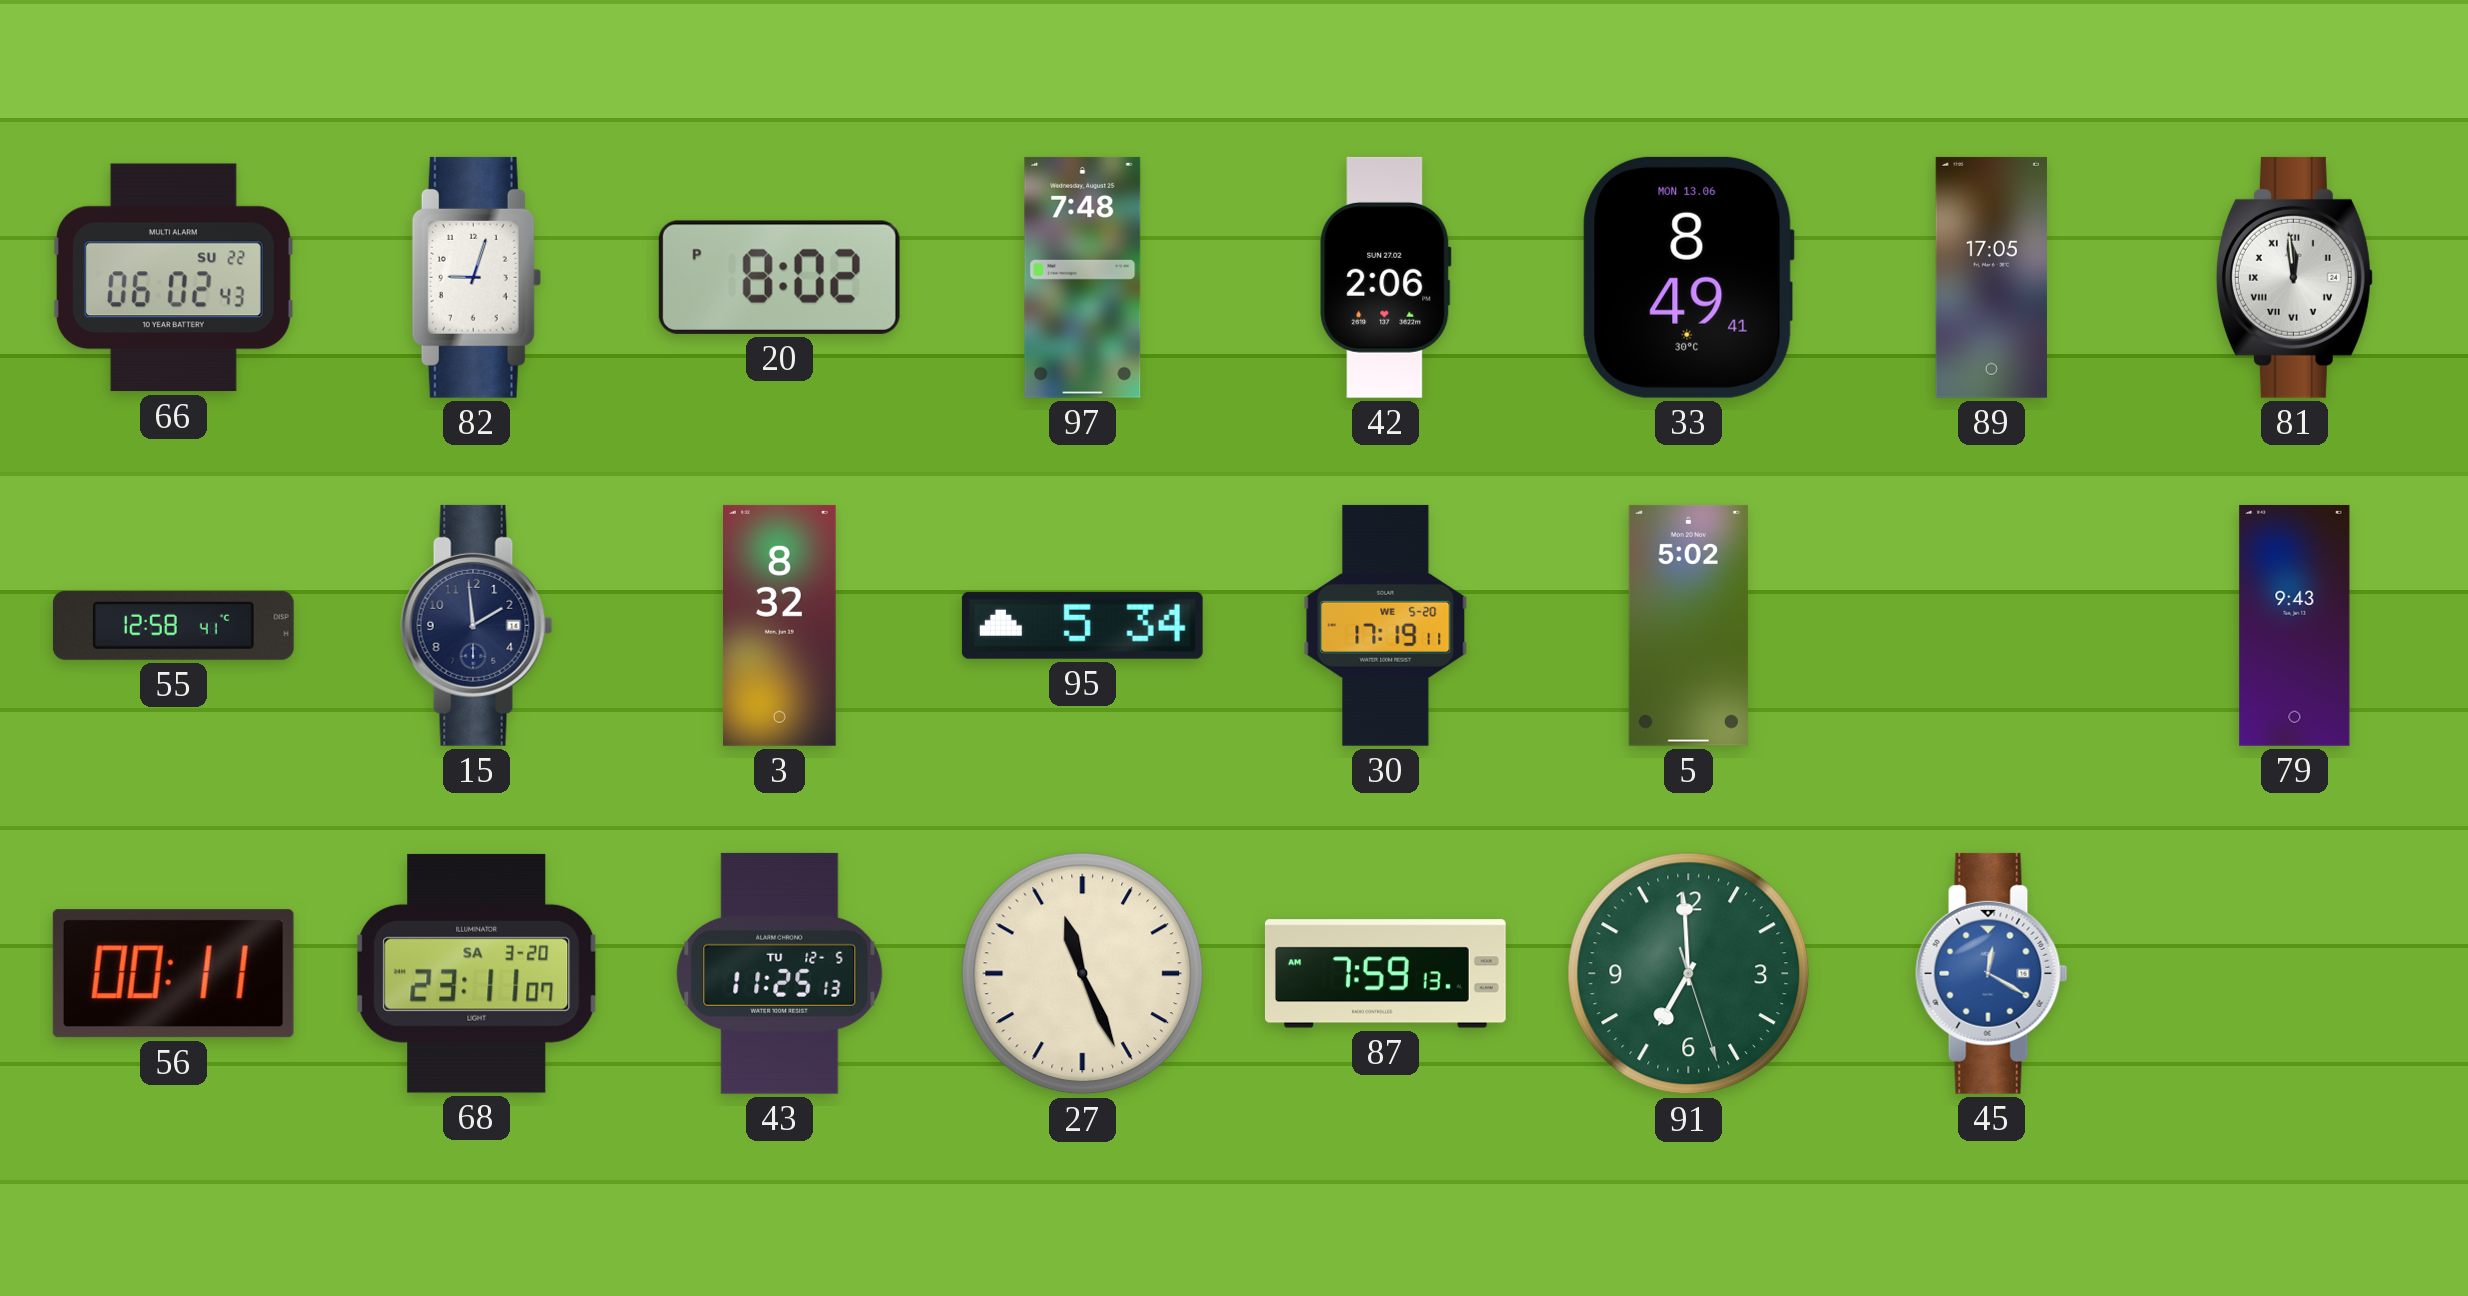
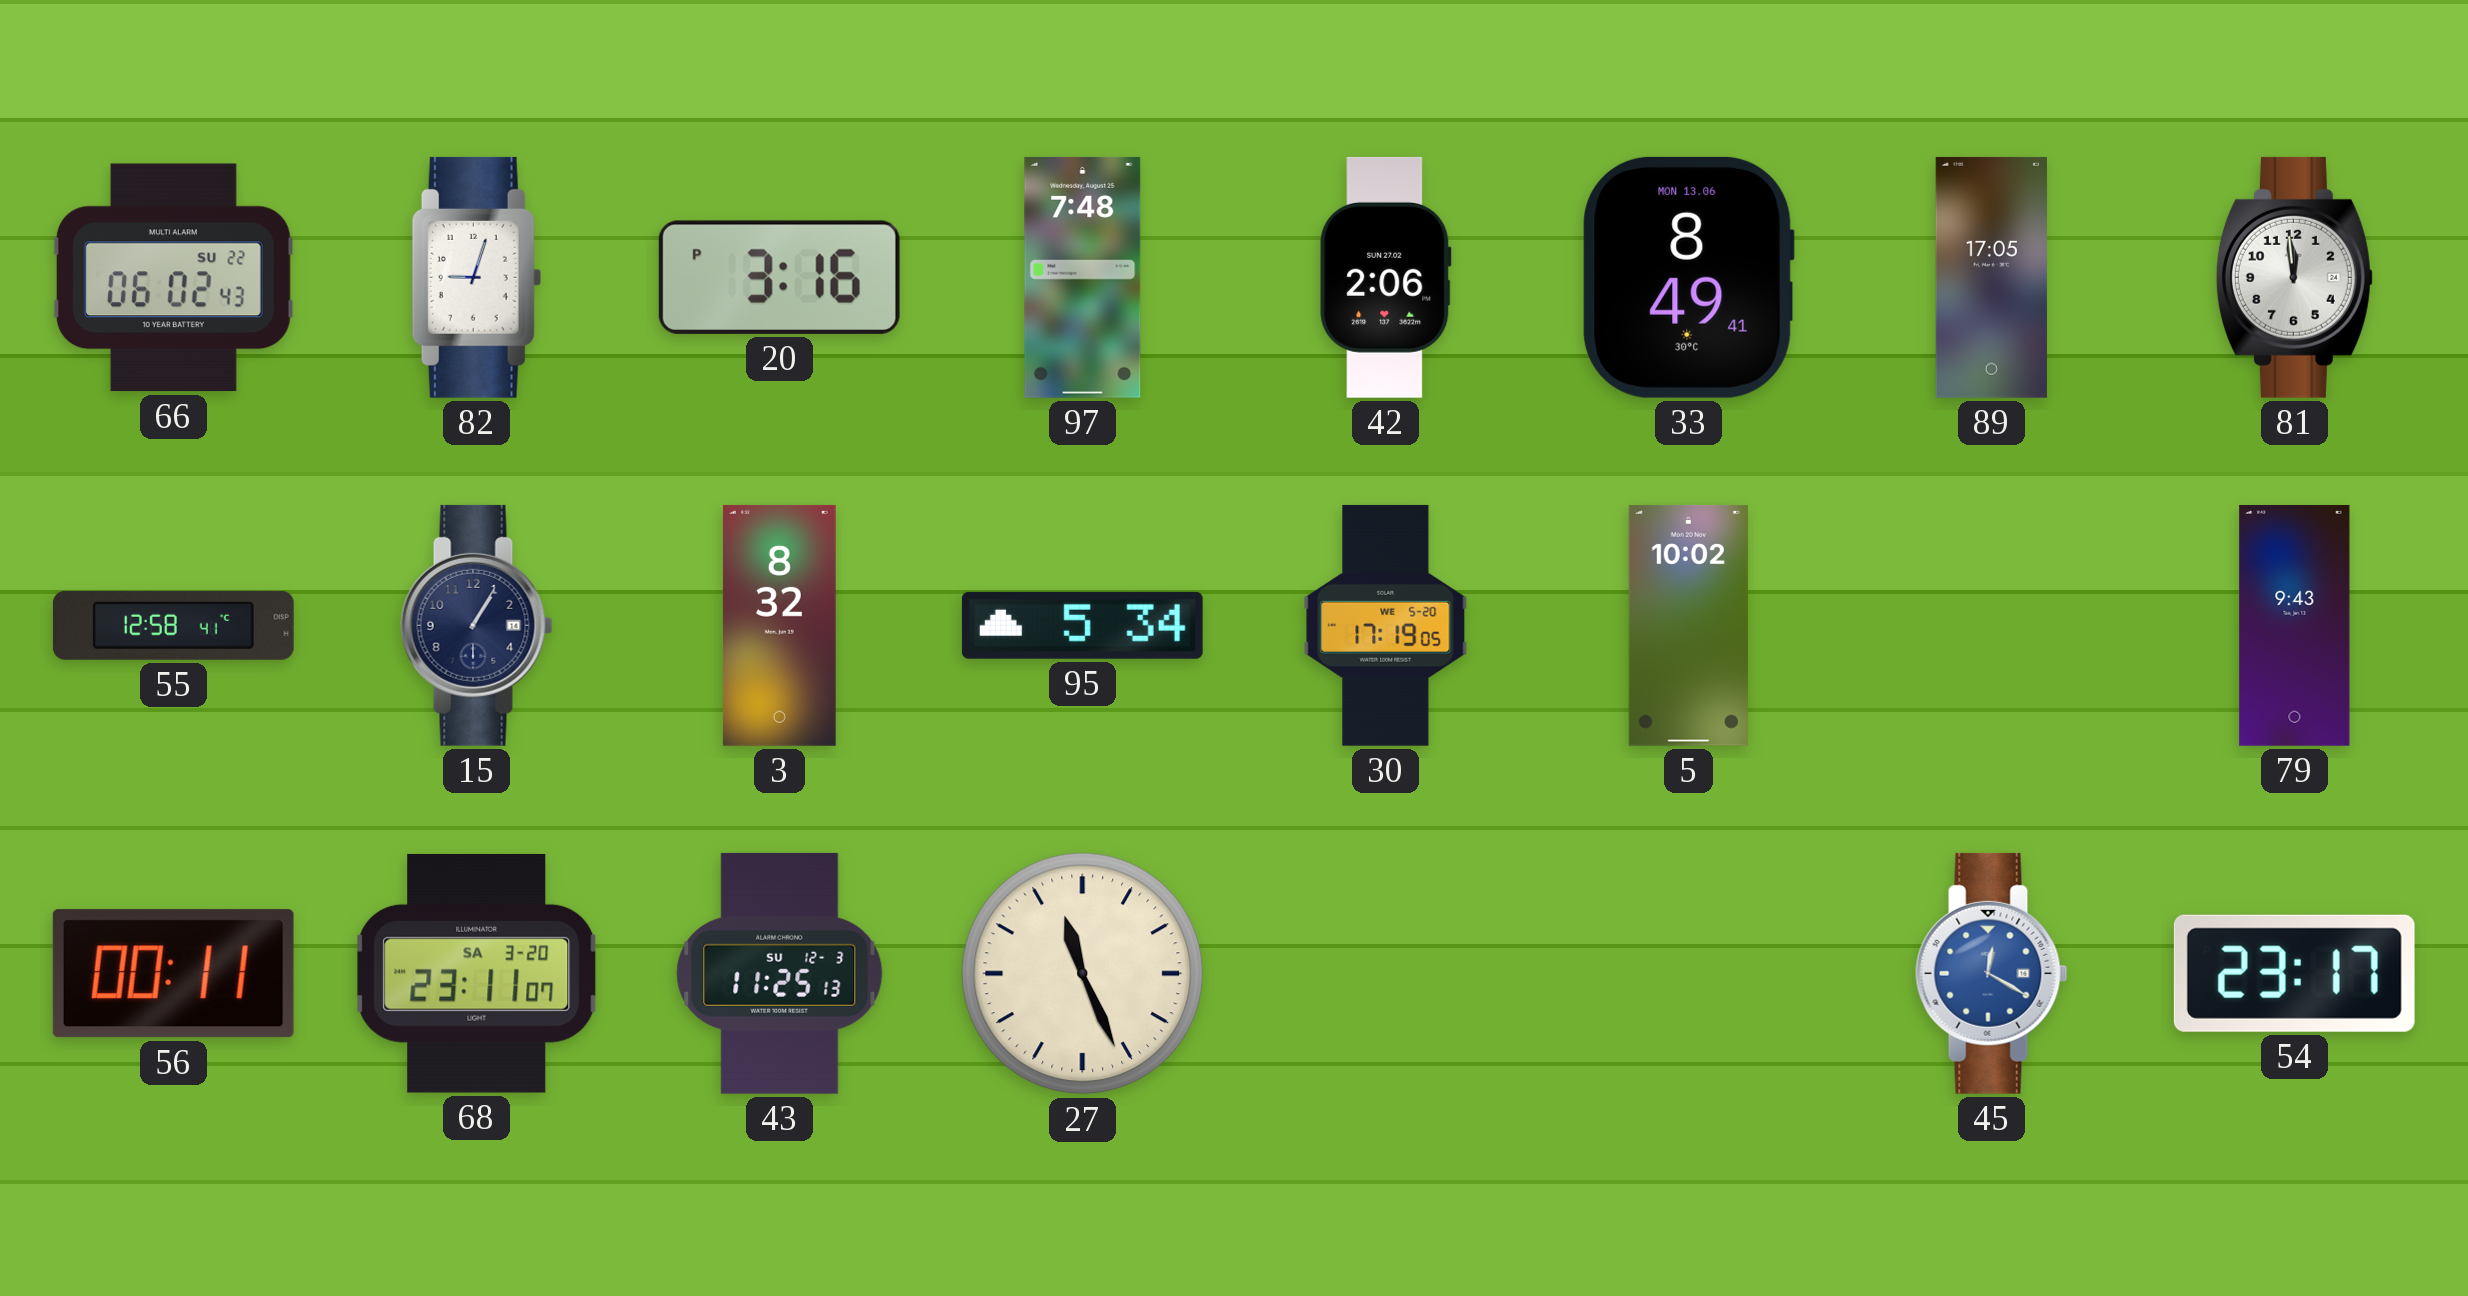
20: 8:02 -> 3:16
81 numerals: Roman -> Arabic
15: 1:59 -> 1:05
30: 17:19:11 -> 17:19:05
5: 5:02 -> 10:02
43 date: TU 12-5 -> SU 12-3
87: 7:59 -> none
91: 6:59 -> none
54: none -> 23:17
